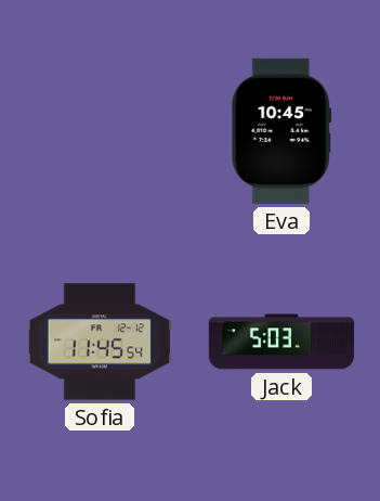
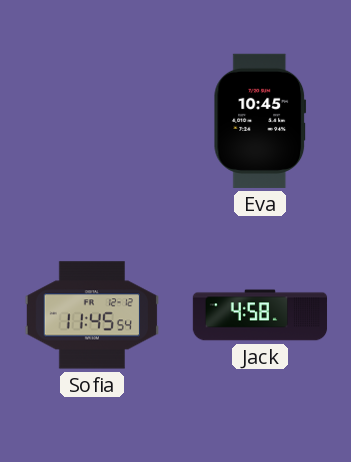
Jack: 5:03 -> 4:58
